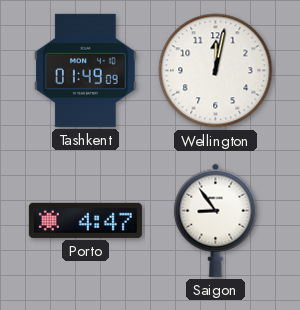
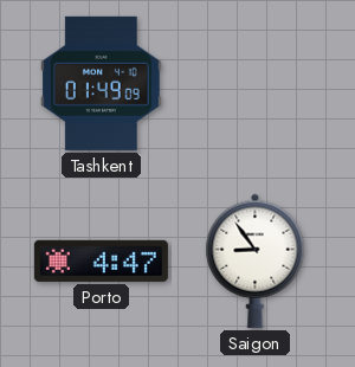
Wellington: 12:02 -> none
